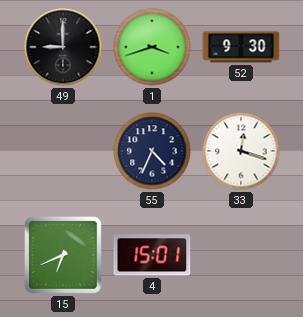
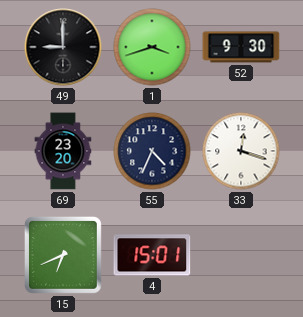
69: none -> 23:20
